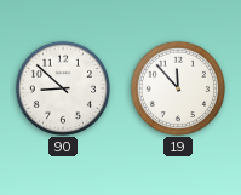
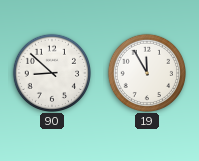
19: 11:53 -> 11:55
